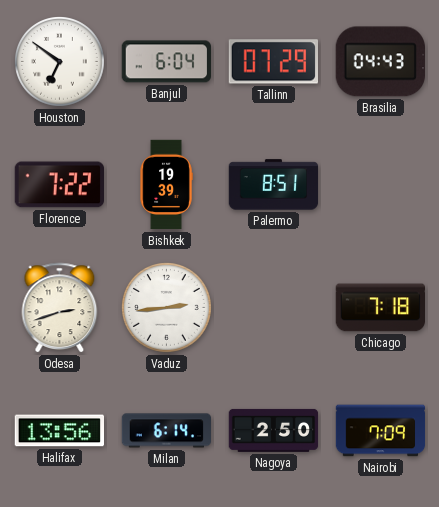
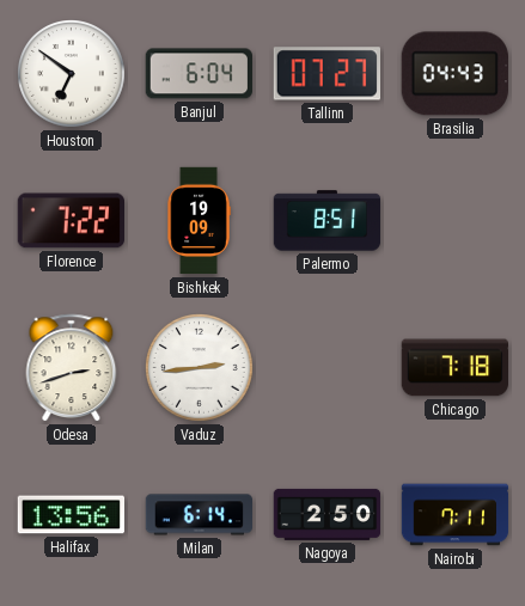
Tallinn: 07:29 -> 07:27
Bishkek: 19:39 -> 19:09
Nairobi: 7:09 -> 7:11
